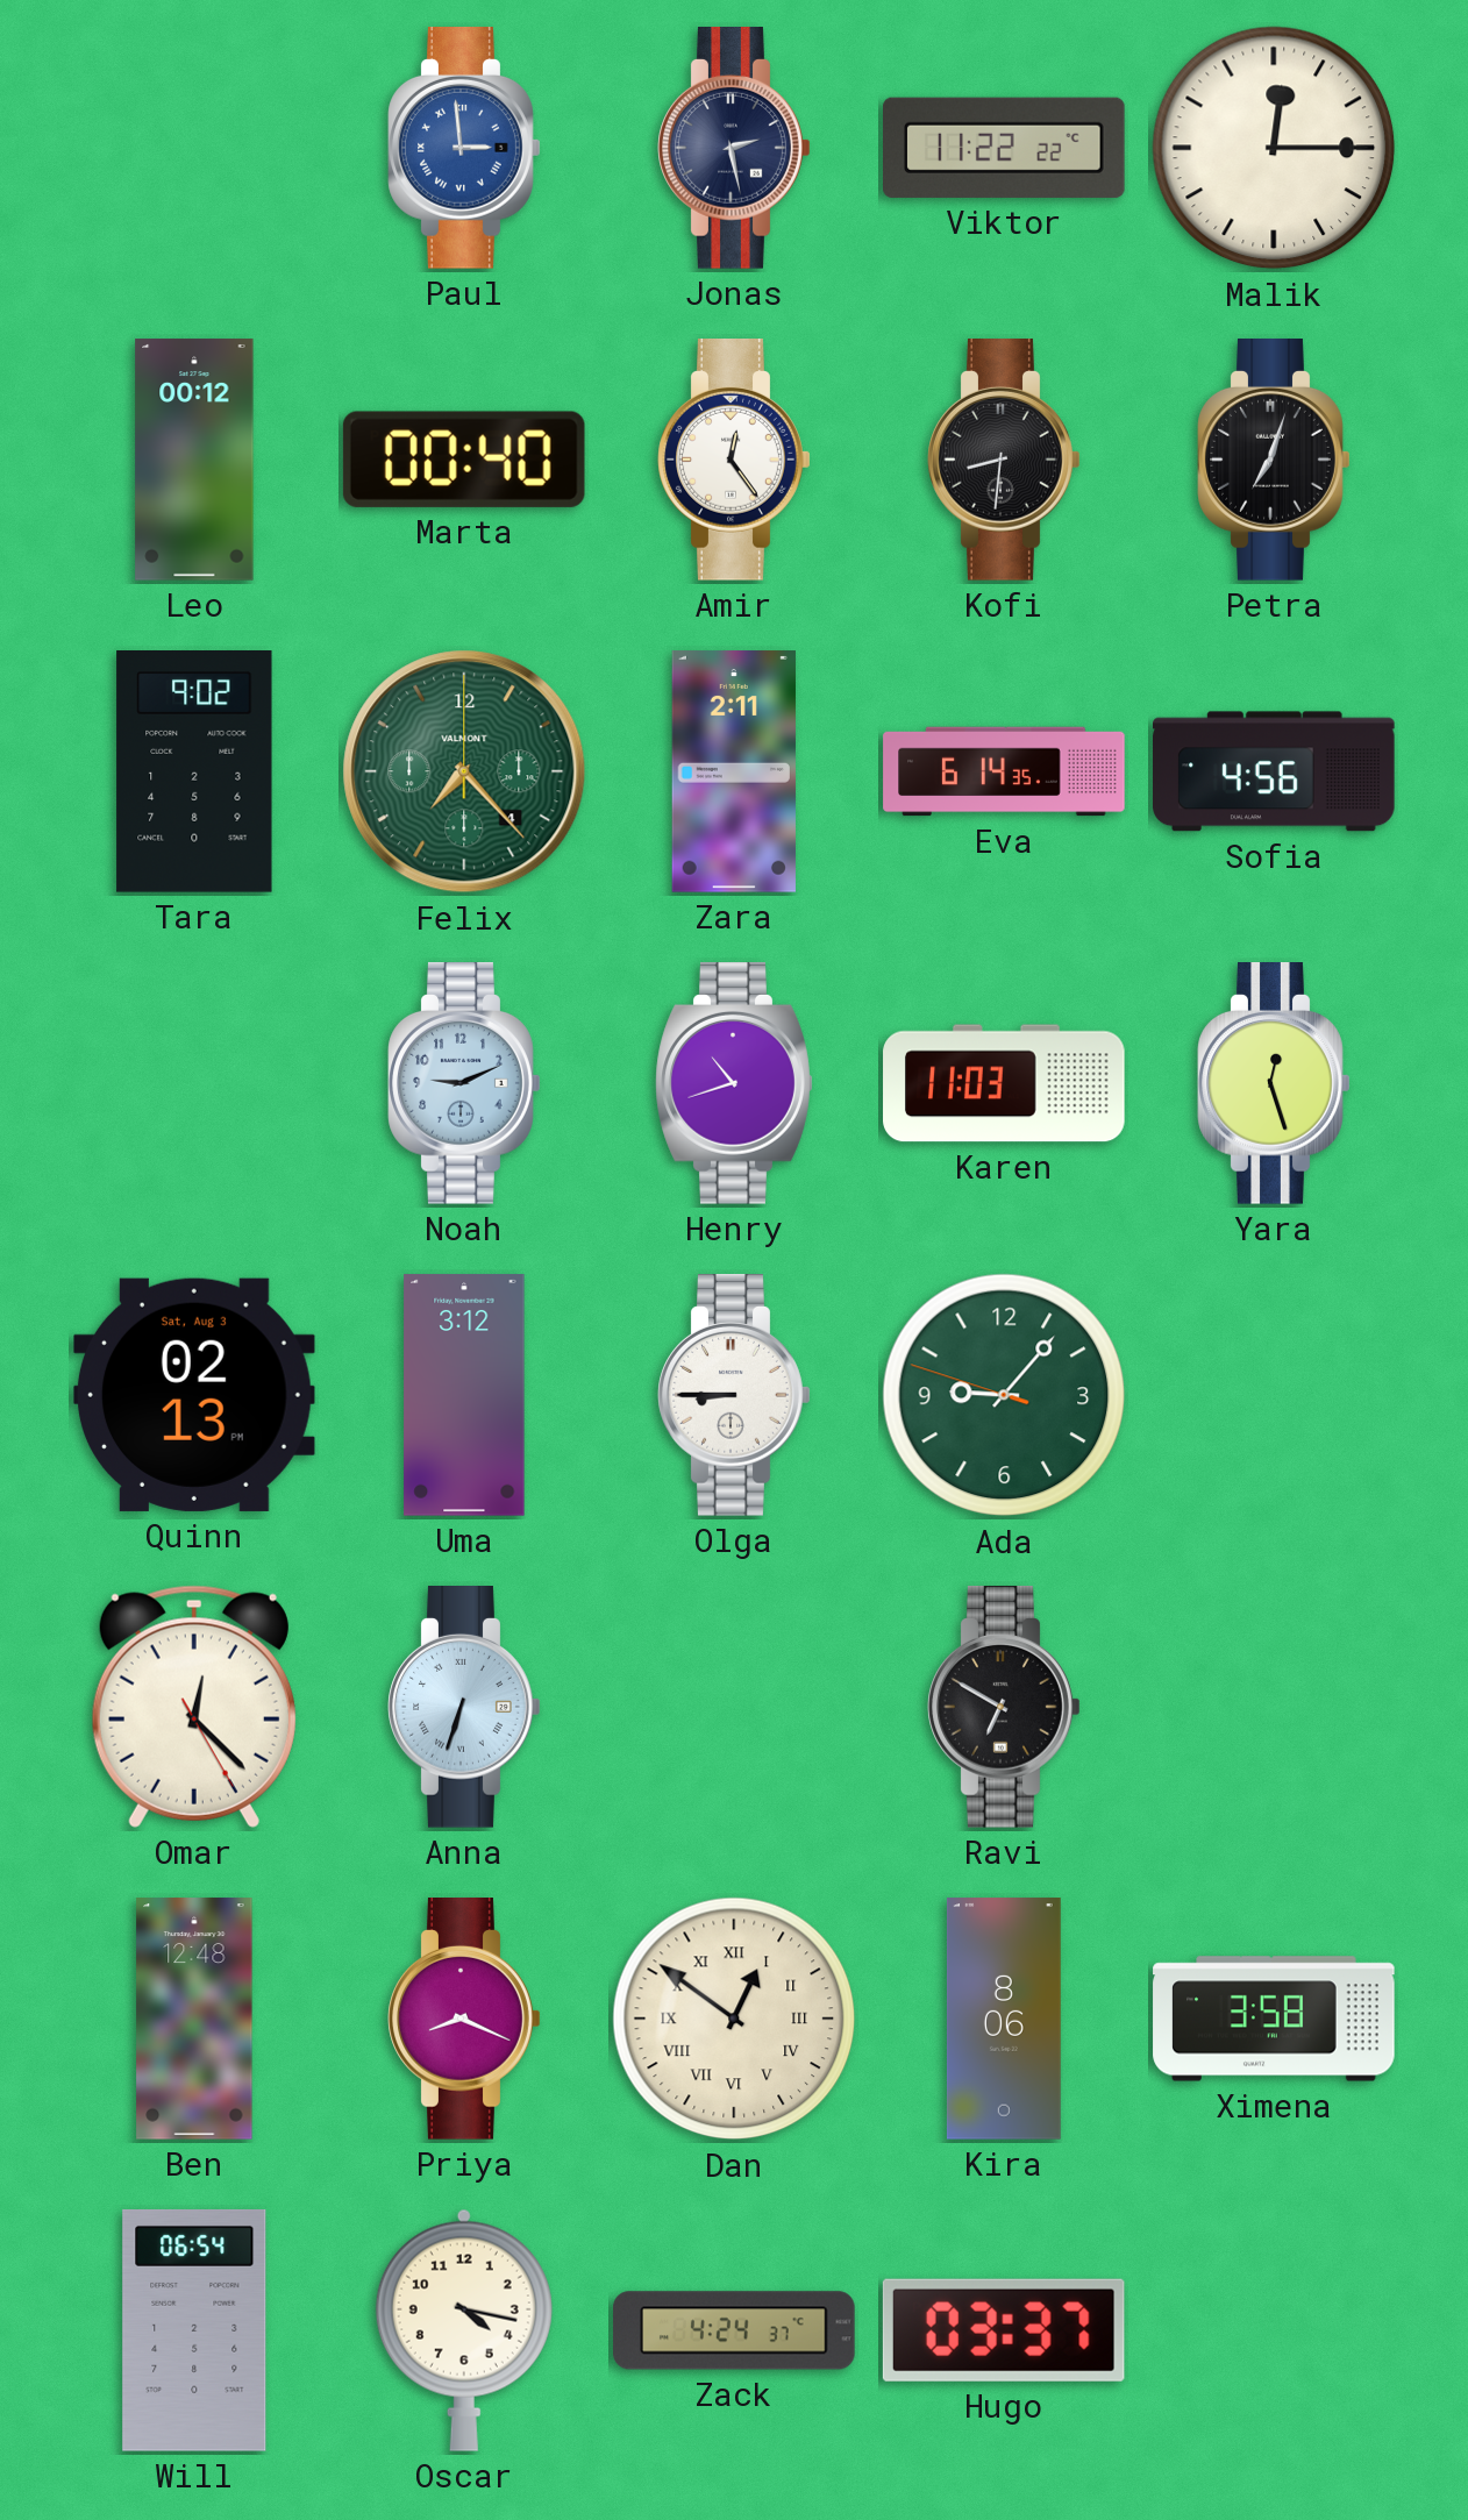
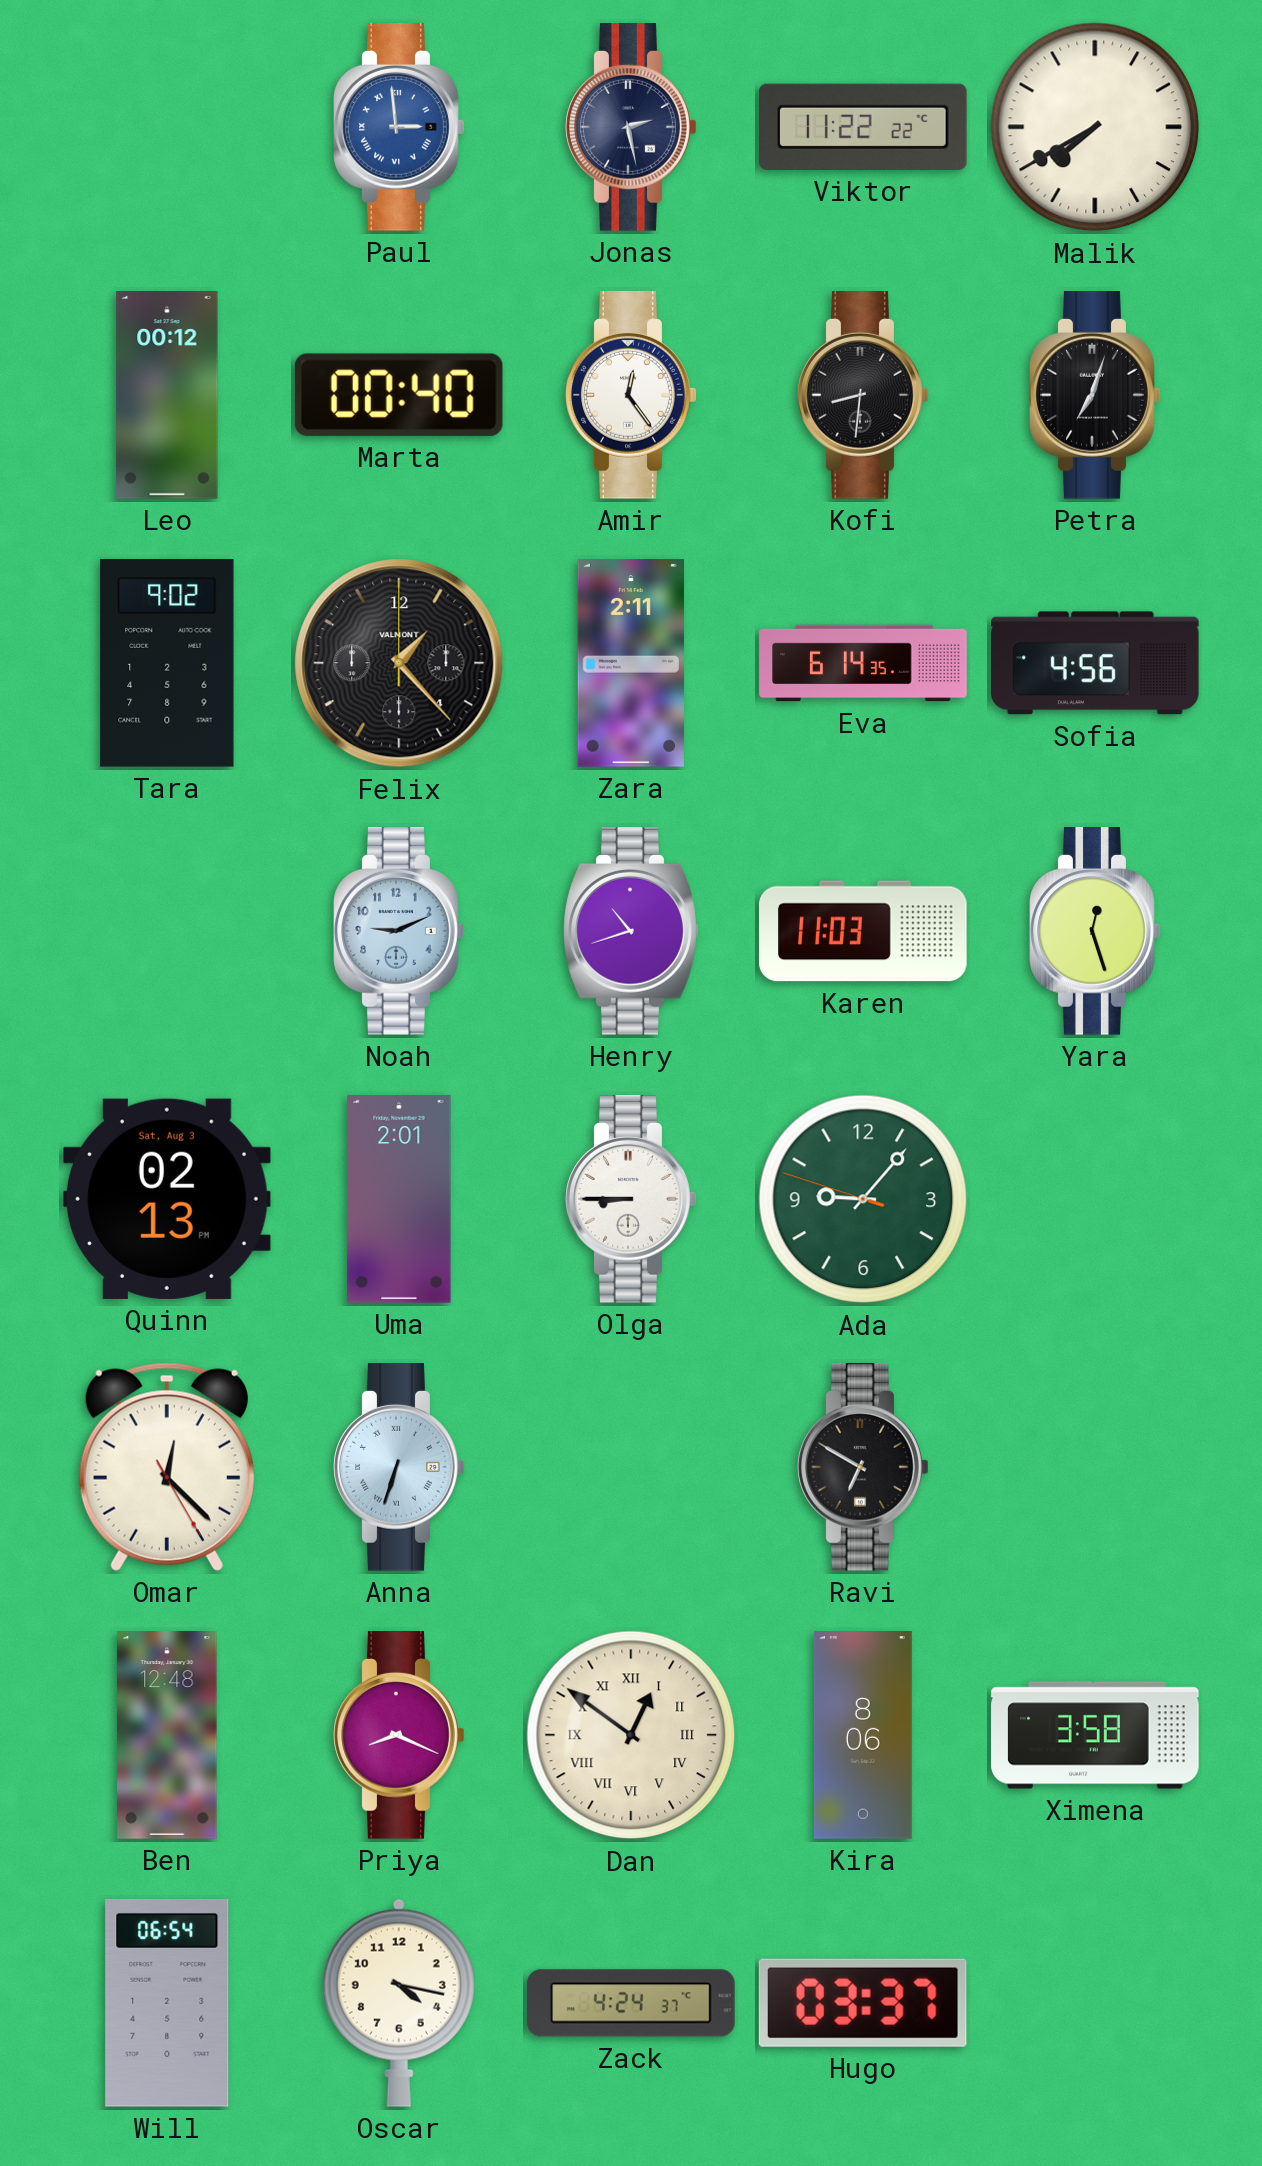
Malik: 12:15 -> 7:40
Felix: 7:23 -> 1:23
Felix dial: green -> black
Uma: 3:12 -> 2:01
